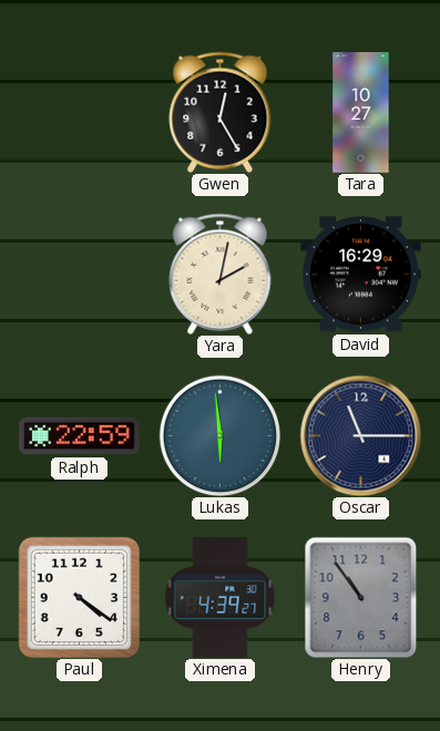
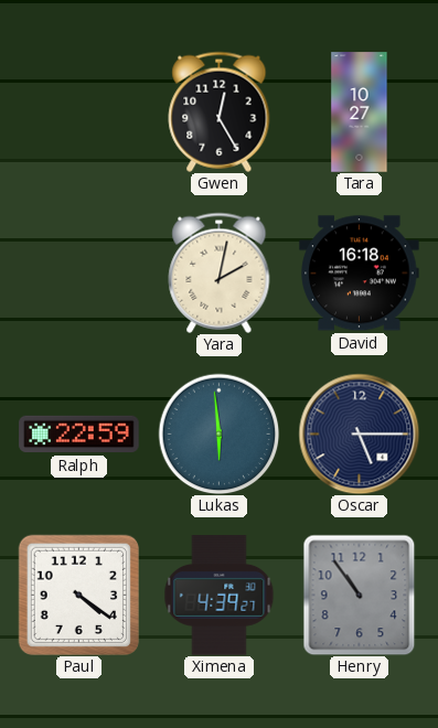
David: 16:29 -> 16:18
Oscar: 11:15 -> 5:15
